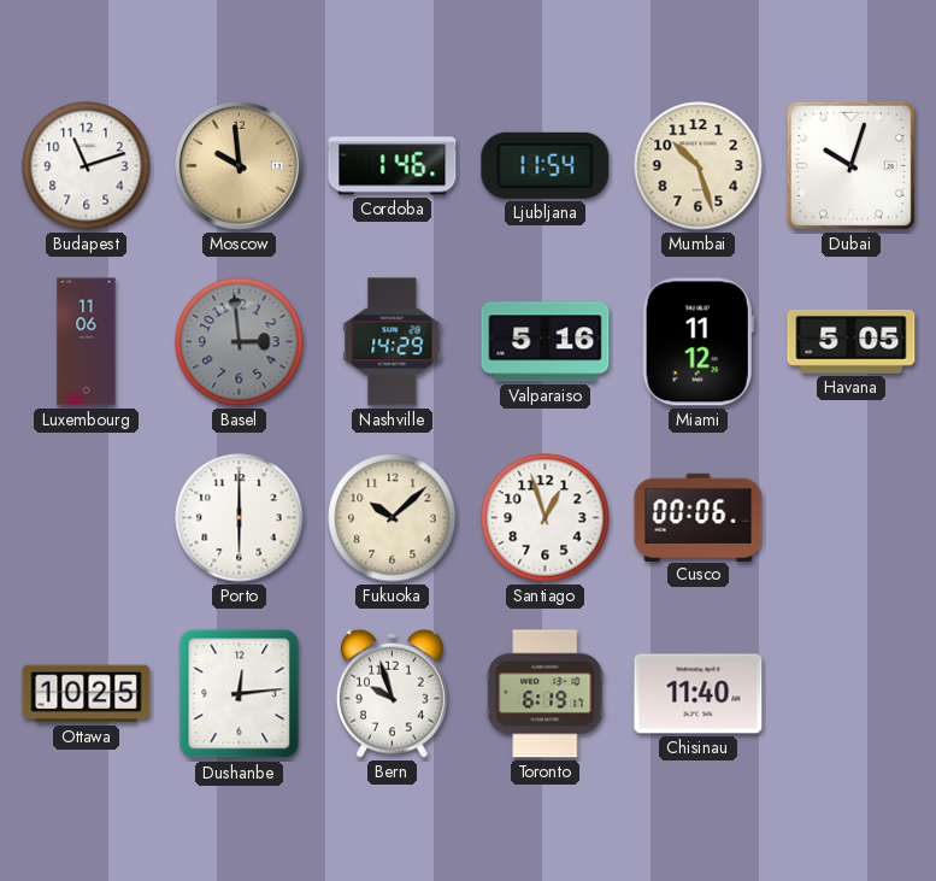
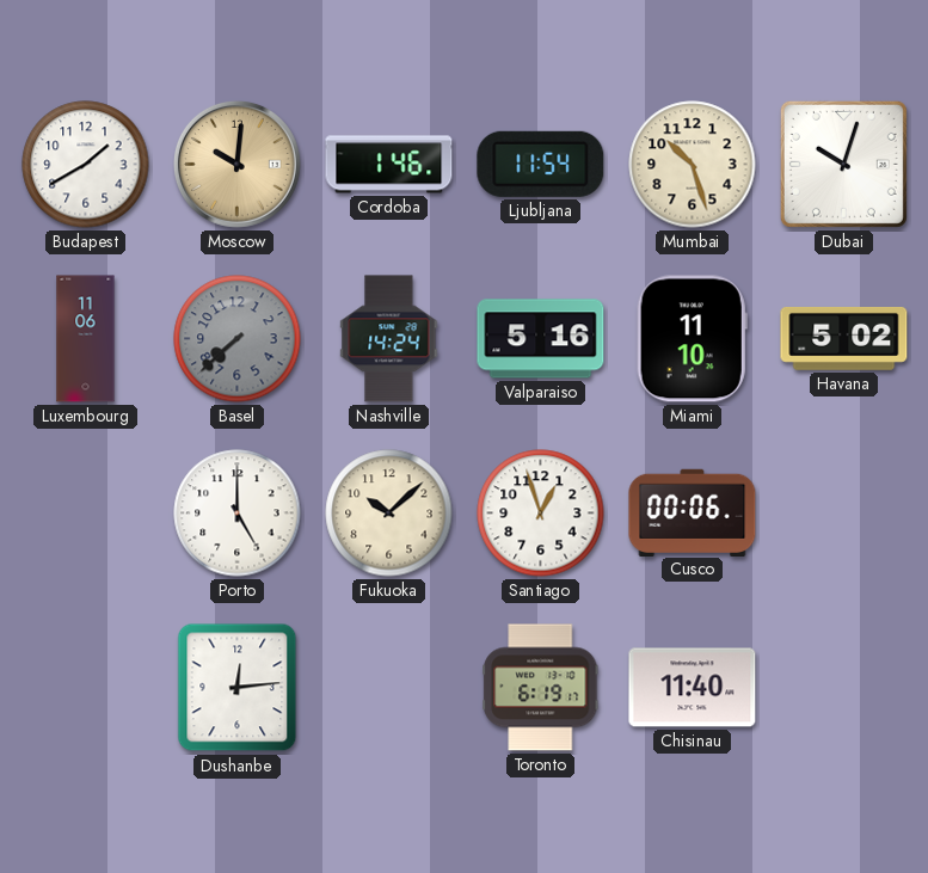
Budapest: 11:12 -> 1:40
Moscow: 9:59 -> 10:01
Basel: 2:59 -> 7:38
Nashville: 14:29 -> 14:24
Miami: 11:12 -> 11:10
Havana: 5:05 -> 5:02
Porto: 6:00 -> 5:00
Ottawa: 10:25 -> none
Bern: 9:57 -> none
